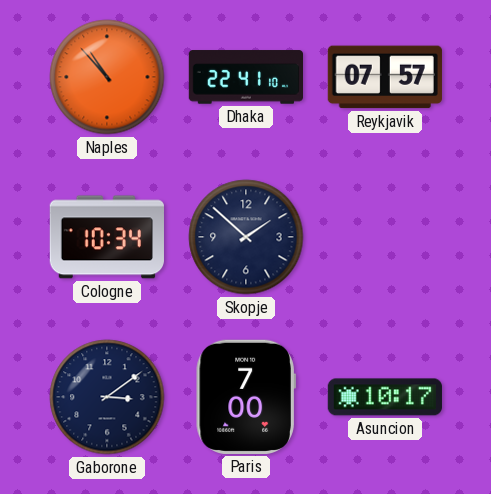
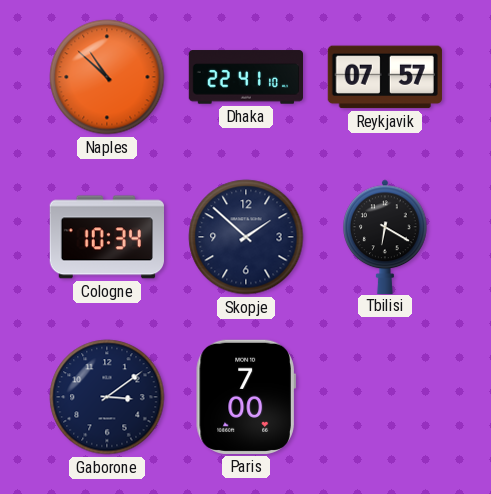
Naples: 10:53 -> 10:52
Tbilisi: none -> 6:20
Asuncion: 10:17 -> none
